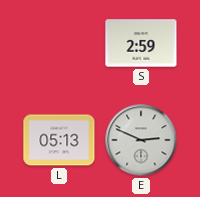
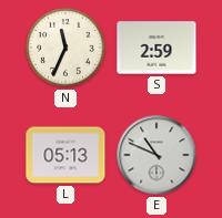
N: none -> 11:34
E: 2:49 -> 10:49
